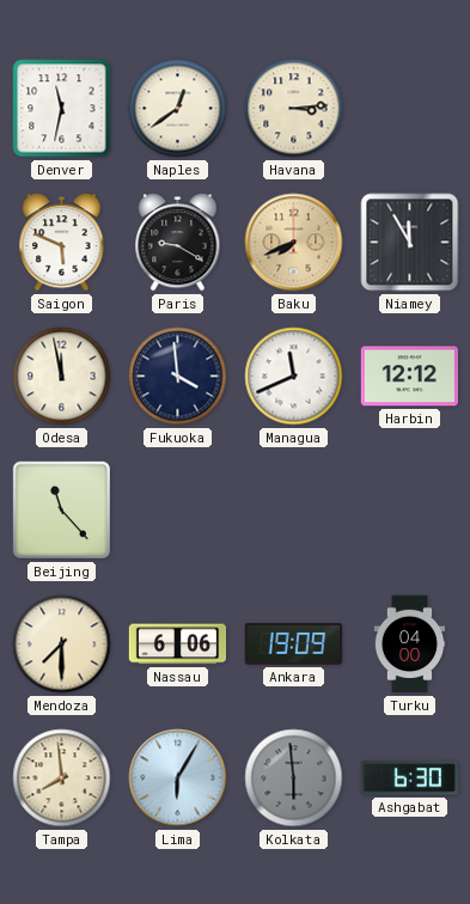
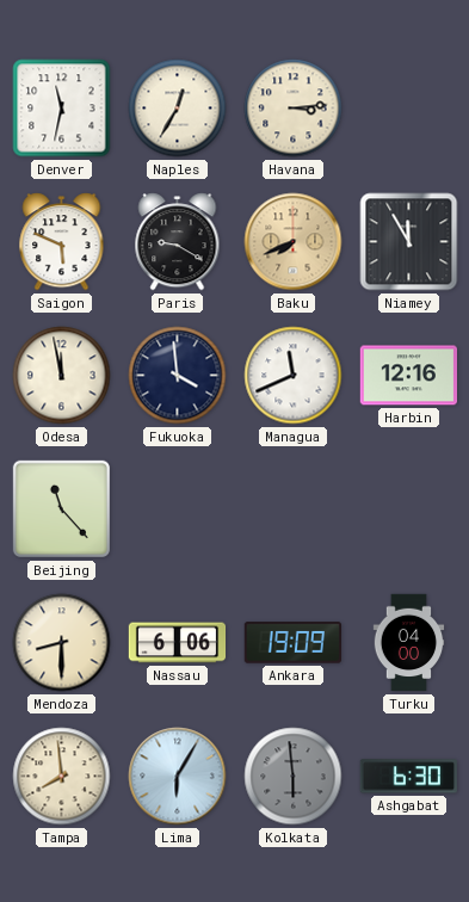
Naples: 12:39 -> 12:35
Harbin: 12:12 -> 12:16
Mendoza: 7:30 -> 8:30
